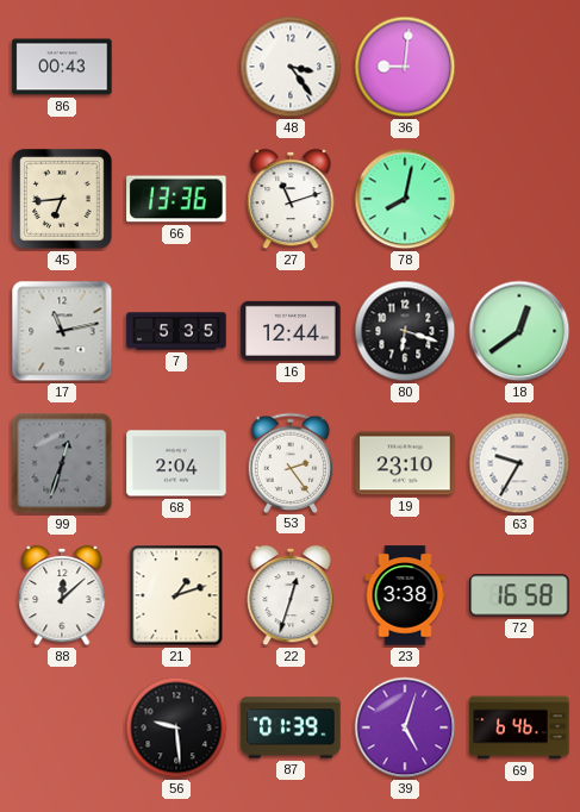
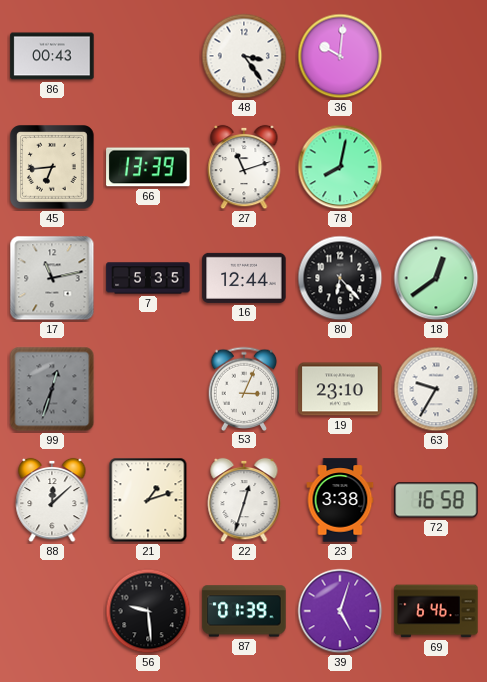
36: 9:01 -> 10:01
66: 13:36 -> 13:39
80: 6:18 -> 6:23
68: 2:04 -> none
53: 2:24 -> 3:04
